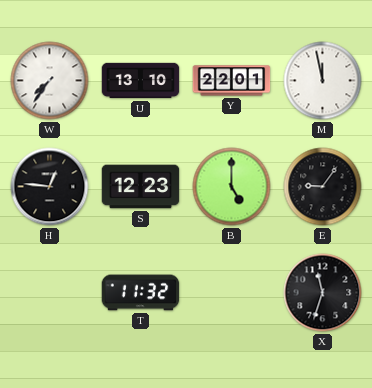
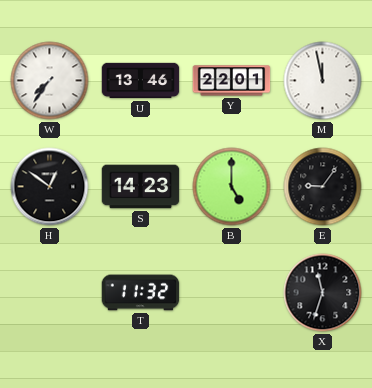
U: 13:10 -> 13:46
H: 12:46 -> 12:51
S: 12:23 -> 14:23
